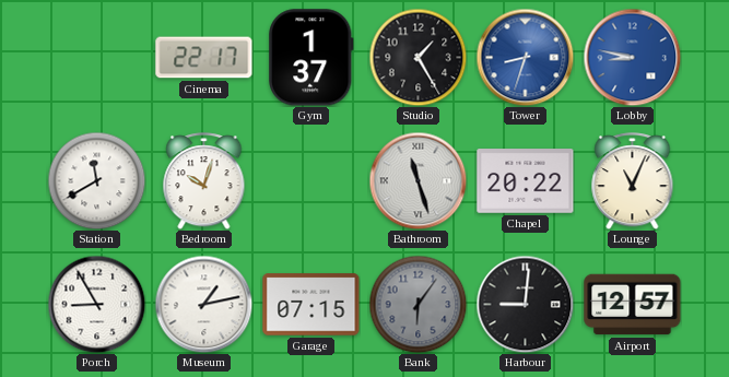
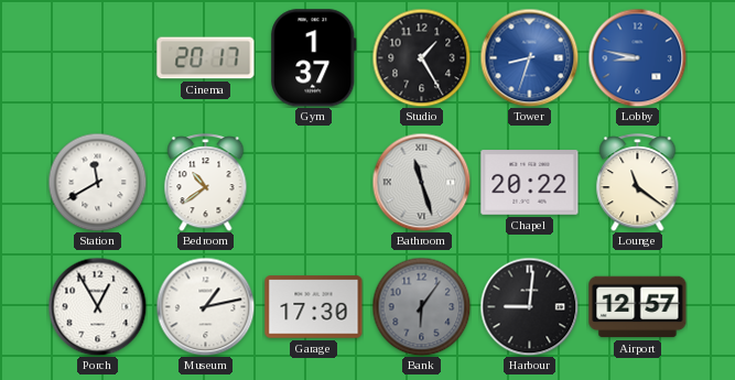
Cinema: 22:17 -> 20:17
Bedroom: 10:03 -> 10:39
Lounge: 11:04 -> 11:21
Porch: 8:55 -> 12:55
Garage: 07:15 -> 17:30
